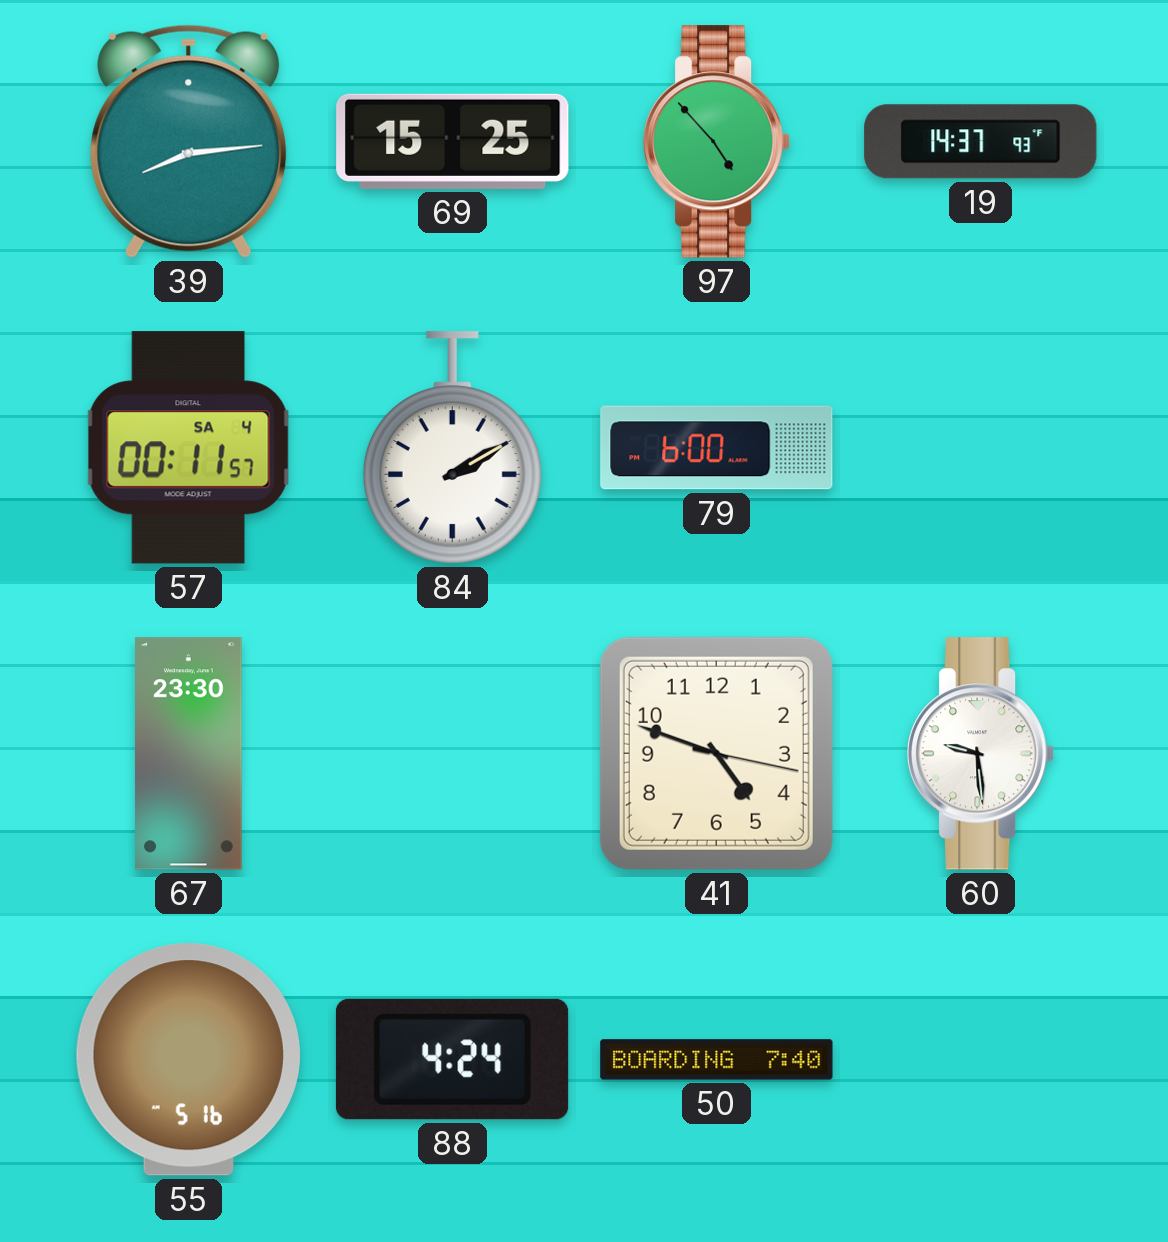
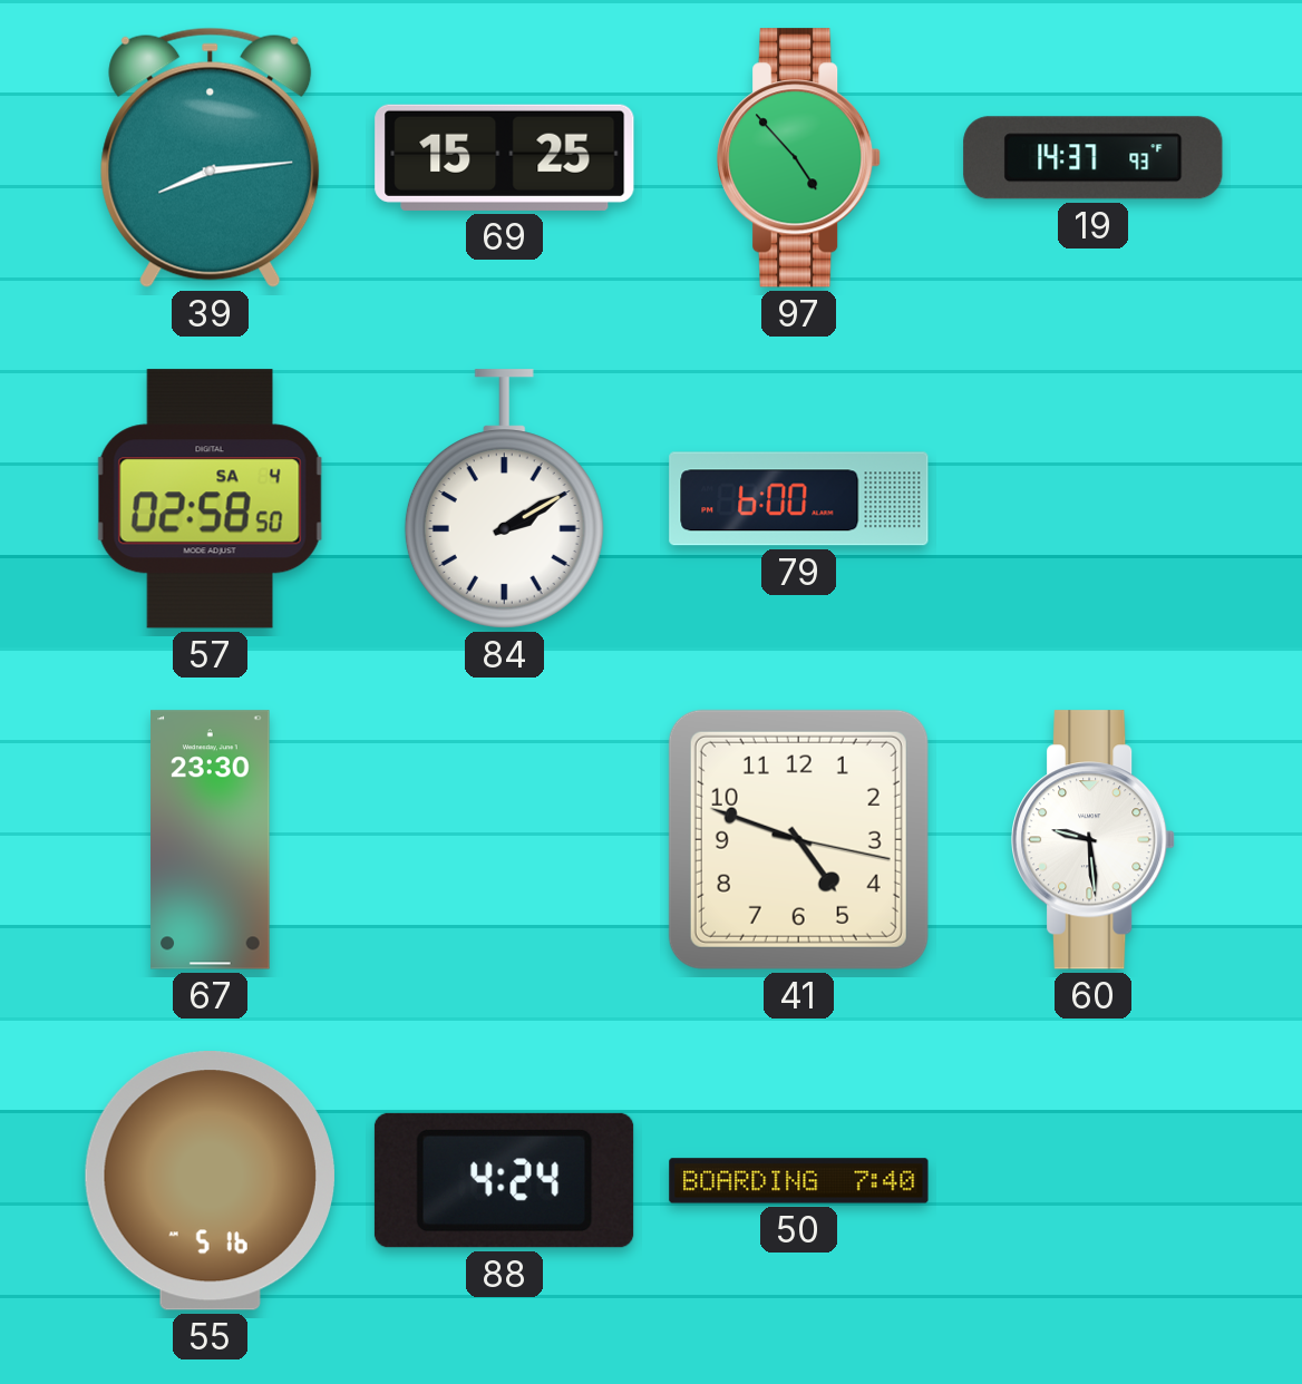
57: 00:11 -> 02:58
